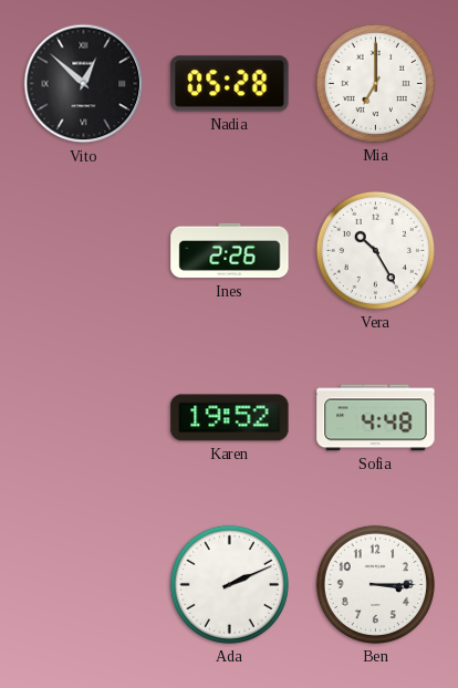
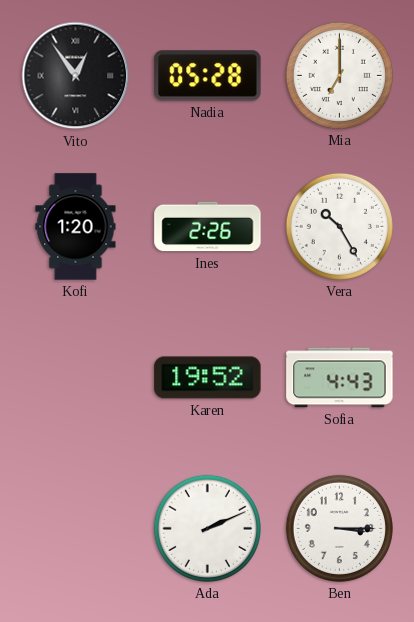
Vito: 12:52 -> 12:54
Kofi: none -> 1:20
Sofia: 4:48 -> 4:43
